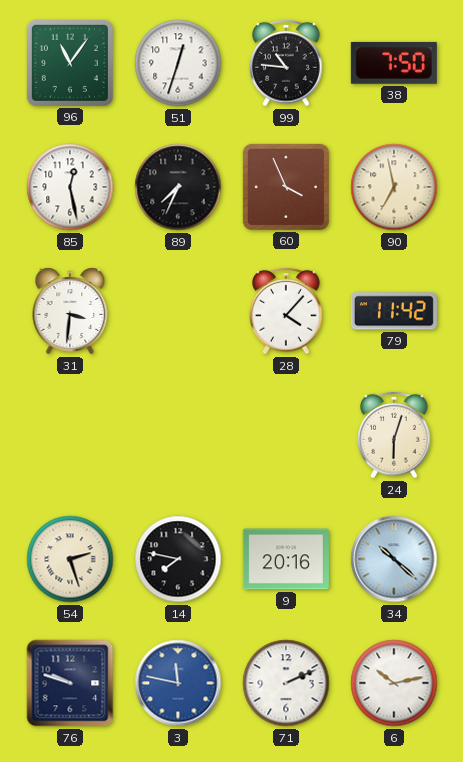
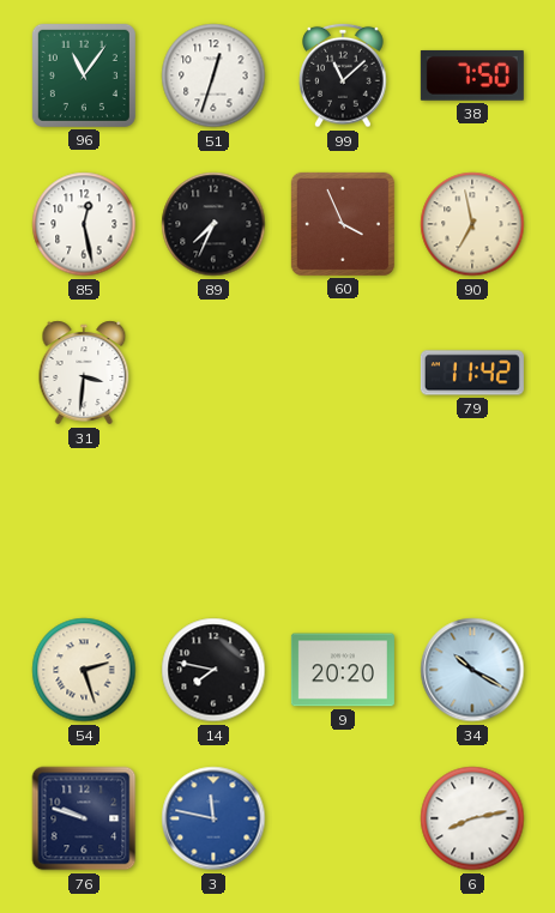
99: 10:46 -> 11:08
28: 4:07 -> none
24: 6:03 -> none
9: 20:16 -> 20:20
34: 10:22 -> 10:20
71: 2:11 -> none
6: 10:13 -> 8:13
